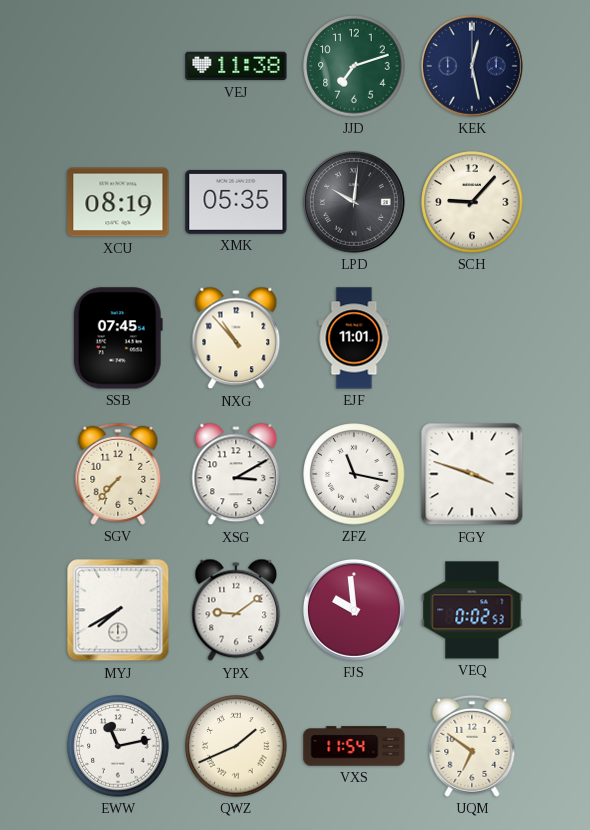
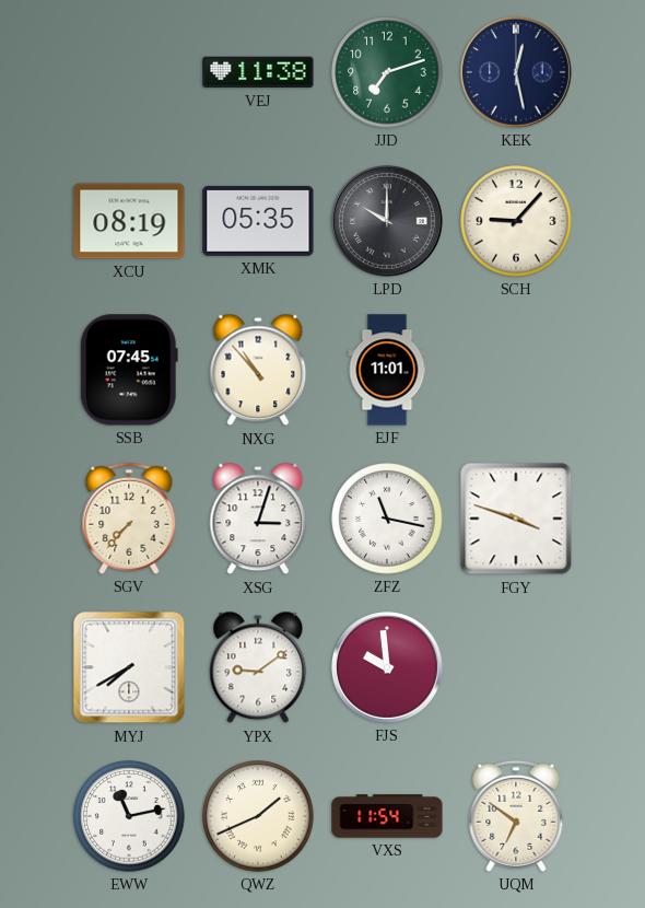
LPD: 10:01 -> 10:00
XSG: 3:10 -> 3:03
VEQ: 0:02 -> none
